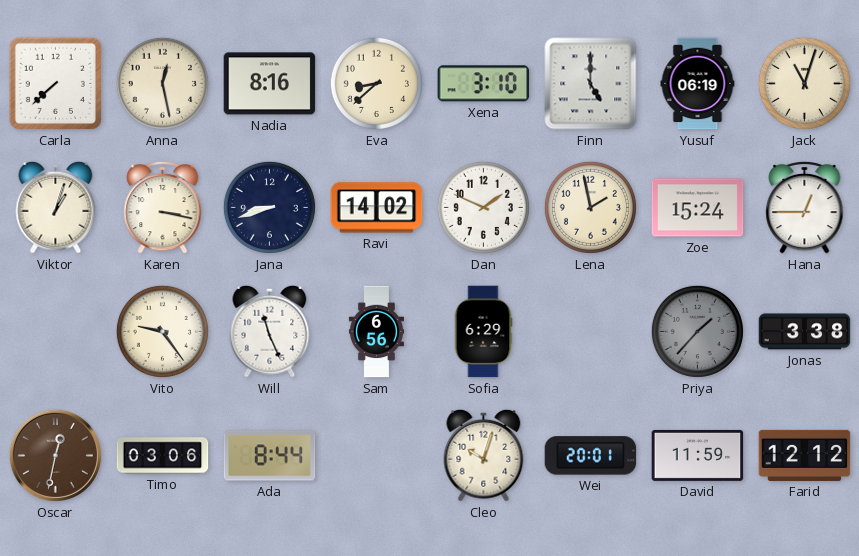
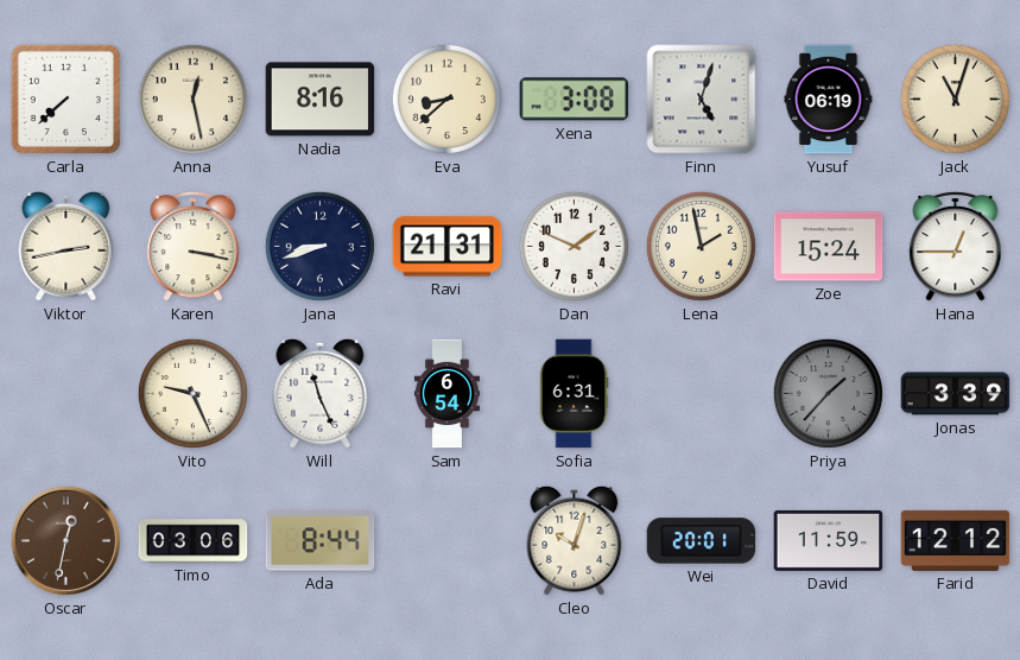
Xena: 3:10 -> 3:08
Finn: 5:00 -> 5:03
Viktor: 1:03 -> 2:43
Ravi: 14:02 -> 21:31
Vito: 9:24 -> 9:26
Sam: 6:56 -> 6:54
Sofia: 6:29 -> 6:31
Jonas: 3:38 -> 3:39
